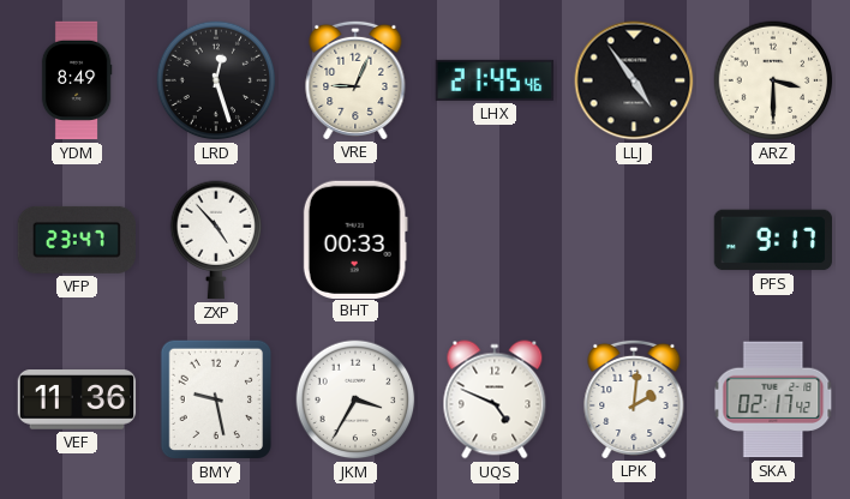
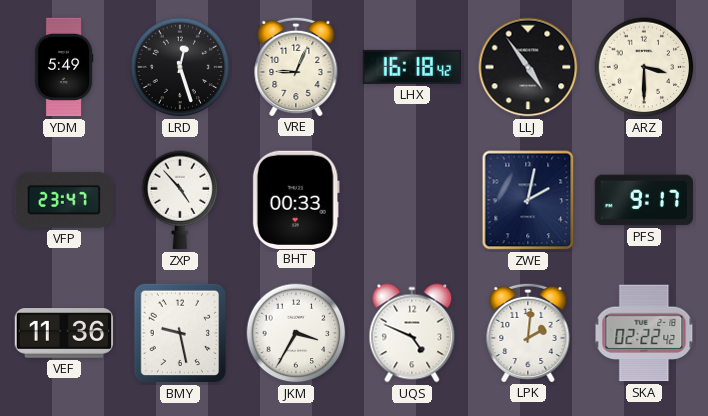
YDM: 8:49 -> 5:49
LHX: 21:45 -> 16:18
ZWE: none -> 2:02
SKA: 02:17 -> 02:22
